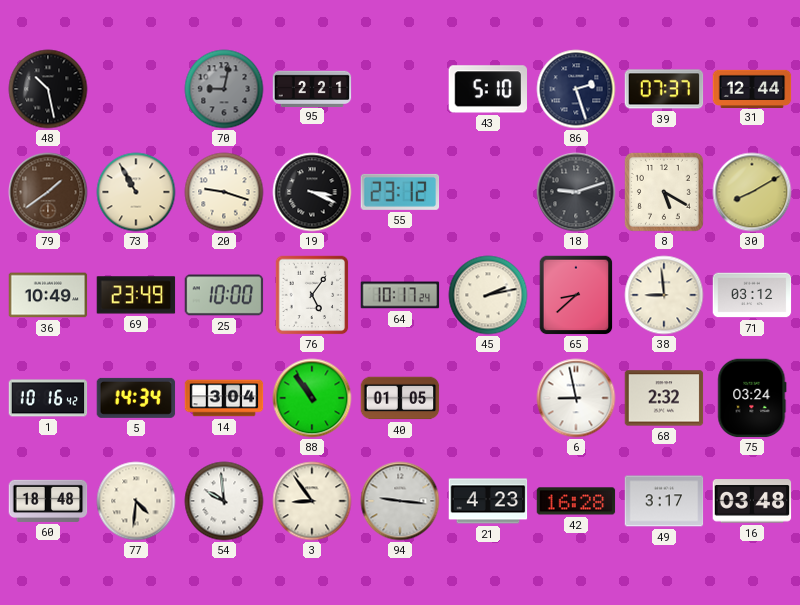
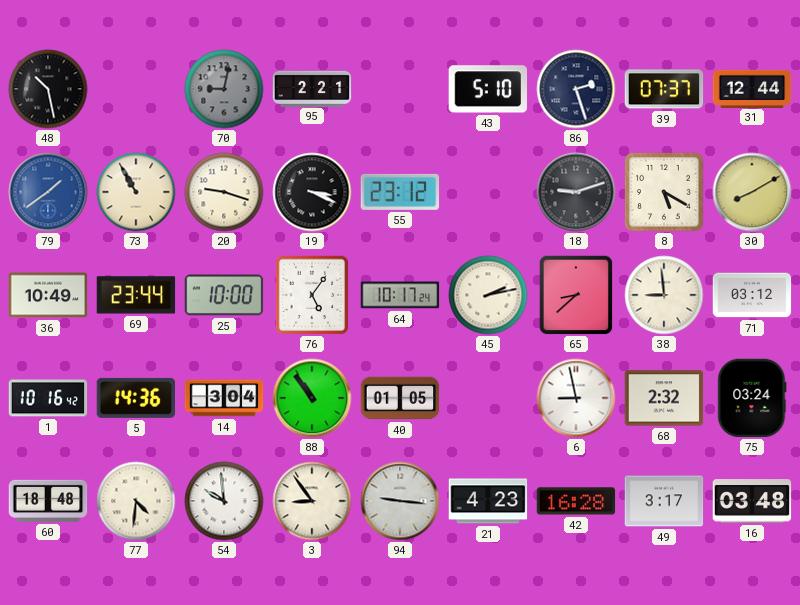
79 dial: brown -> blue
69: 23:49 -> 23:44
5: 14:34 -> 14:36
